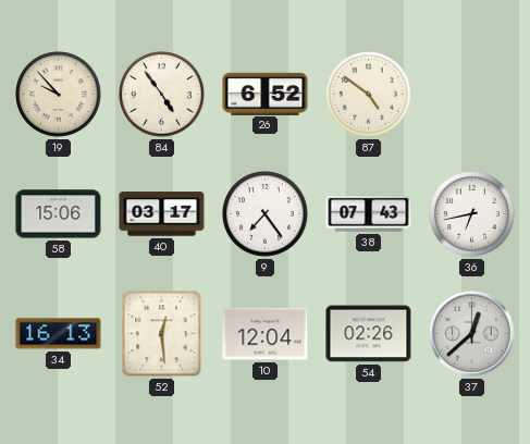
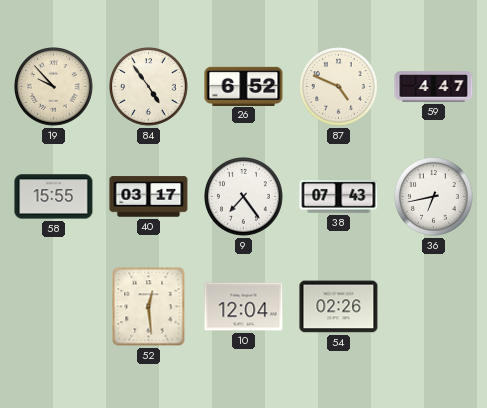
87: 4:51 -> 4:49
59: none -> 4:47
58: 15:06 -> 15:55
34: 16:13 -> none
37: 12:38 -> none
